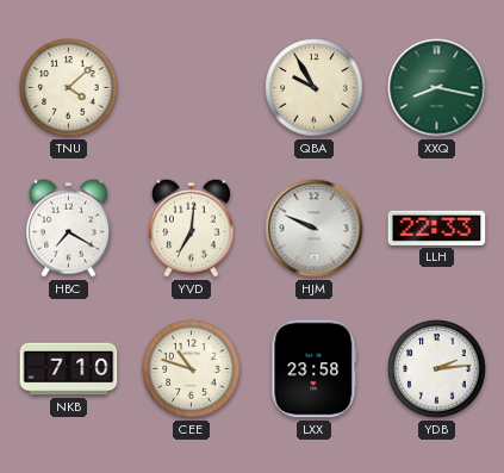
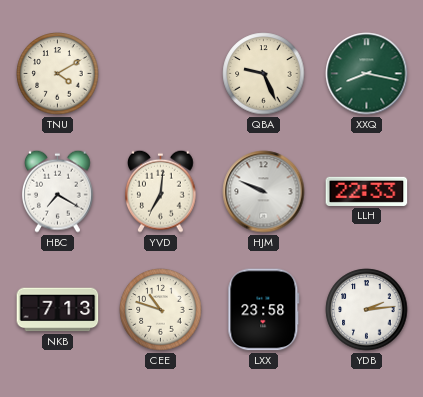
TNU: 4:08 -> 4:10
QBA: 9:55 -> 9:26
NKB: 7:10 -> 7:13
